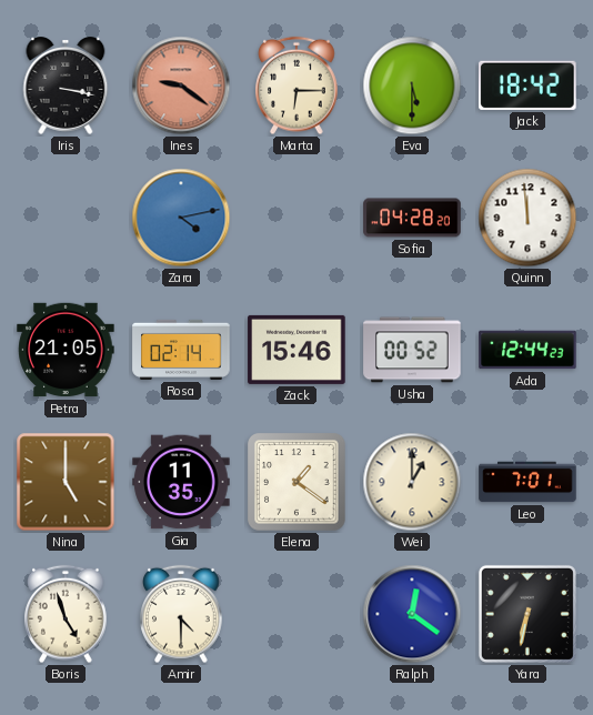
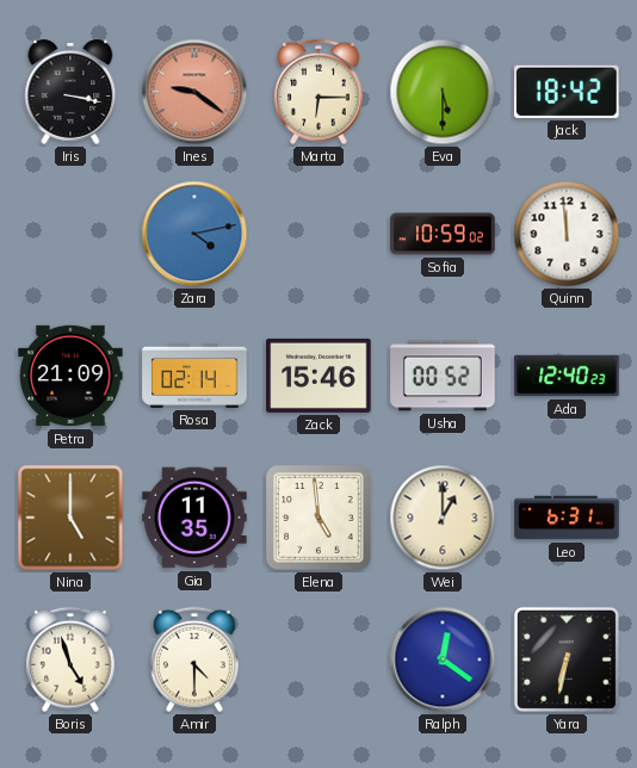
Sofia: 04:28 -> 10:59
Petra: 21:05 -> 21:09
Ada: 12:44 -> 12:40
Elena: 1:21 -> 4:59
Leo: 7:01 -> 6:31
